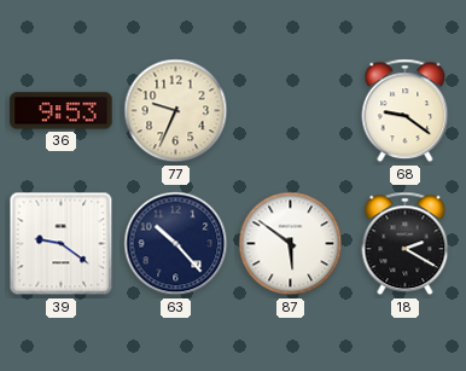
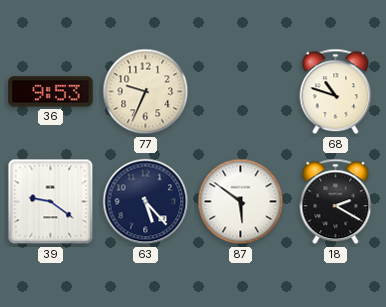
68: 9:21 -> 10:48
63: 10:23 -> 5:23
